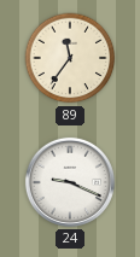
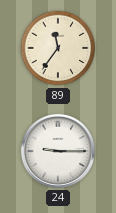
24: 9:19 -> 9:15
